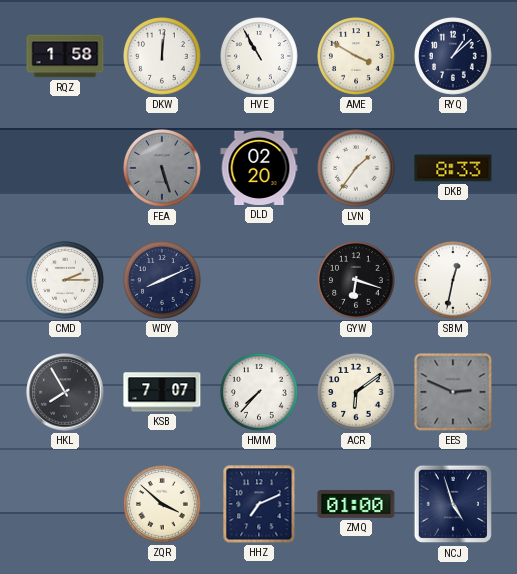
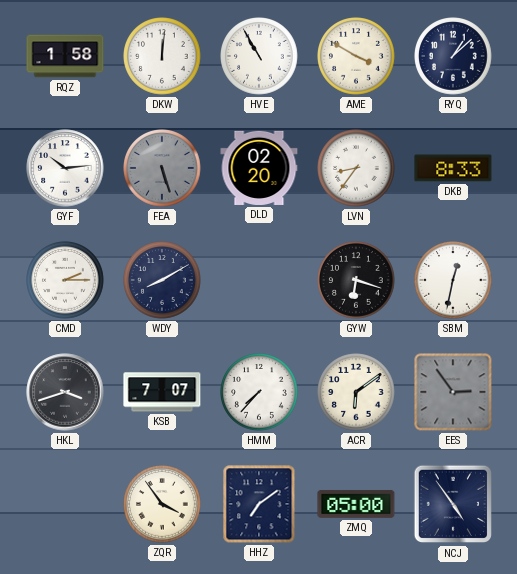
GYF: none -> 10:14
LVN: 1:36 -> 8:36
WDY: 8:11 -> 8:10
HKL: 7:55 -> 3:42
EES: 2:49 -> 2:54
ZQR: 3:52 -> 3:54
HHZ: 7:11 -> 7:09
ZMQ: 01:00 -> 05:00
NCJ: 4:57 -> 4:54
